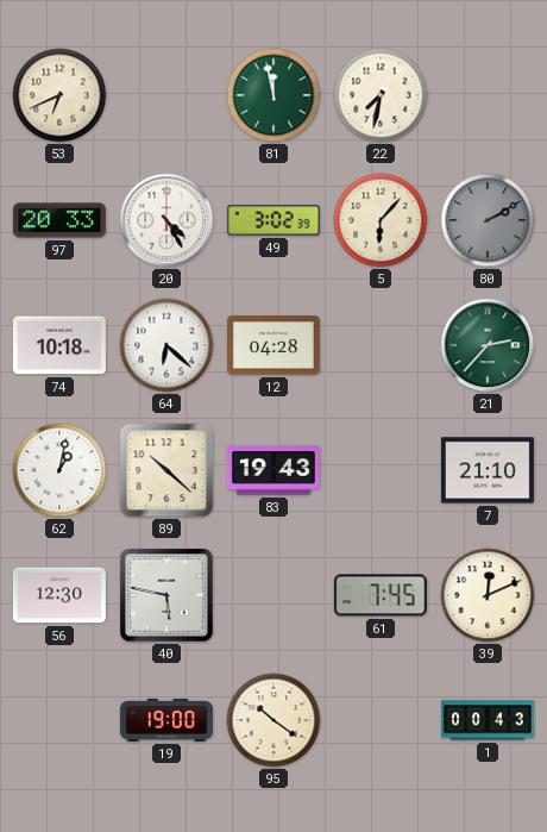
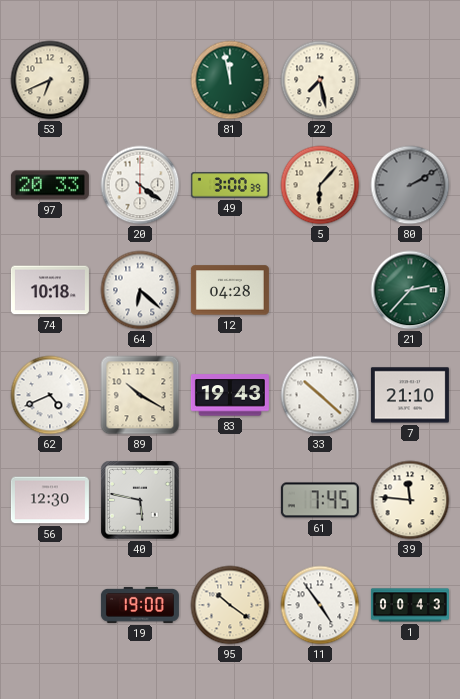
22: 7:32 -> 7:28
20: 4:25 -> 4:21
49: 3:02 -> 3:00
62: 1:02 -> 4:41
89: 10:22 -> 10:20
33: none -> 10:22
39: 12:11 -> 11:46
11: none -> 4:54
